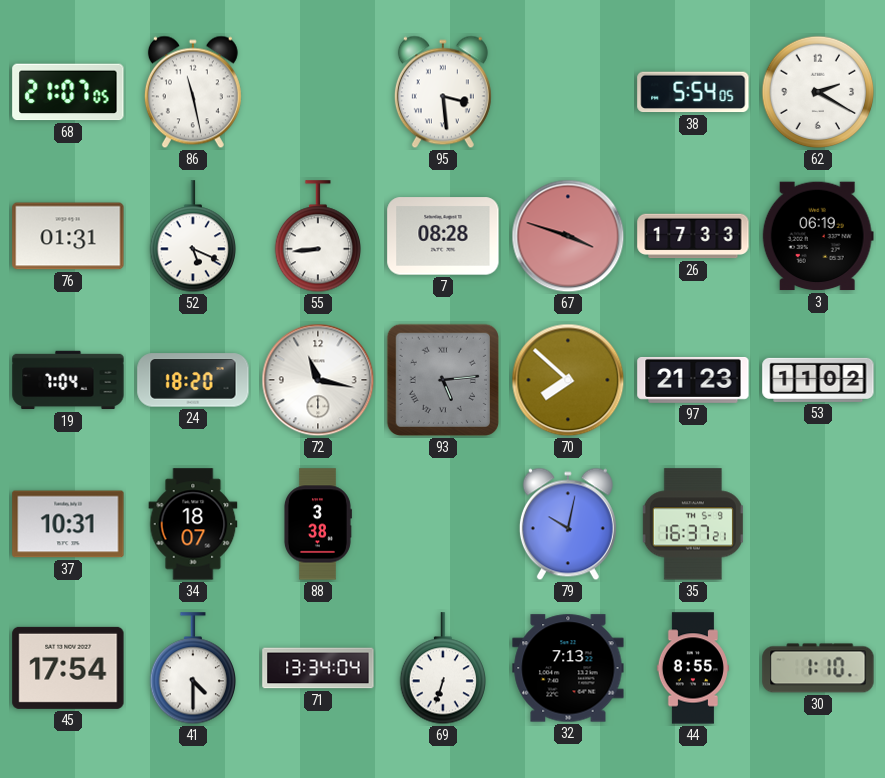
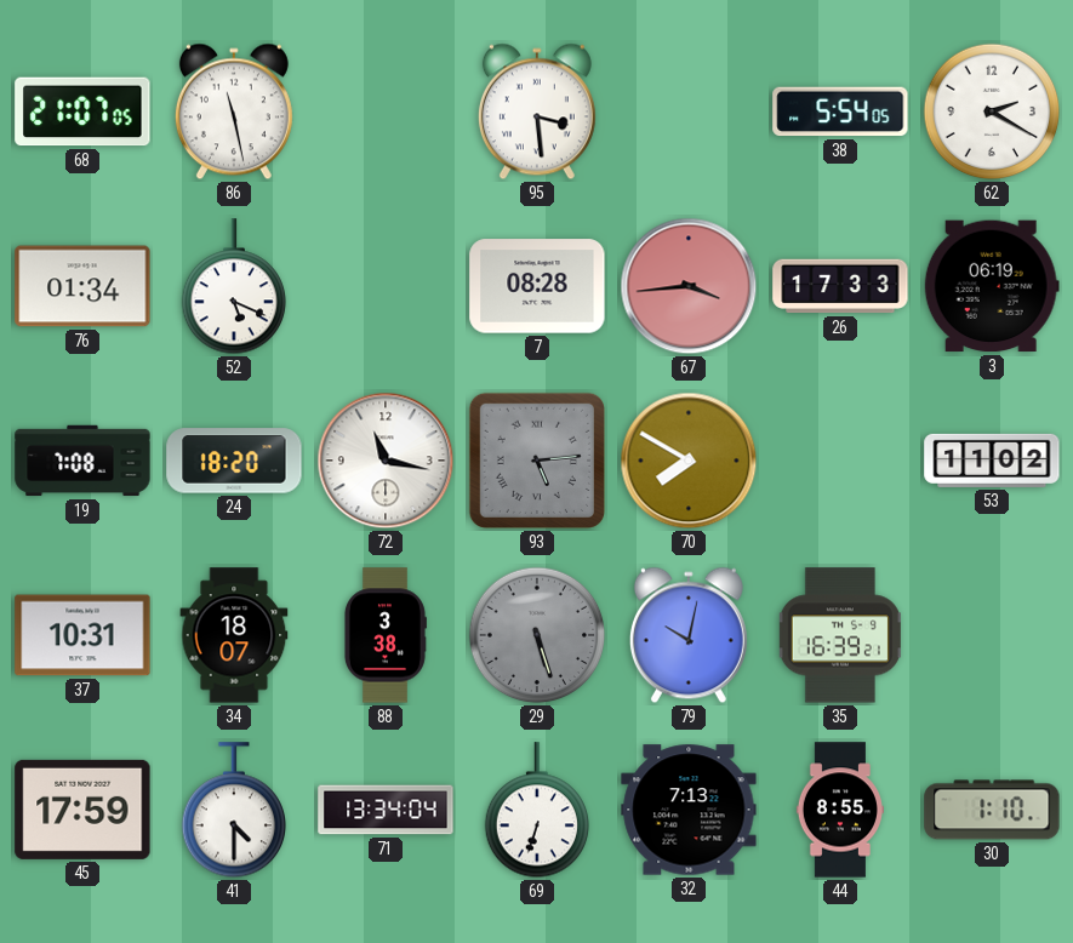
76: 01:31 -> 01:34
55: 8:44 -> none
67: 3:48 -> 3:44
19: 7:04 -> 7:08
70: 7:52 -> 7:50
97: 21:23 -> none
29: none -> 5:27
35: 16:37 -> 16:39
45: 17:54 -> 17:59
